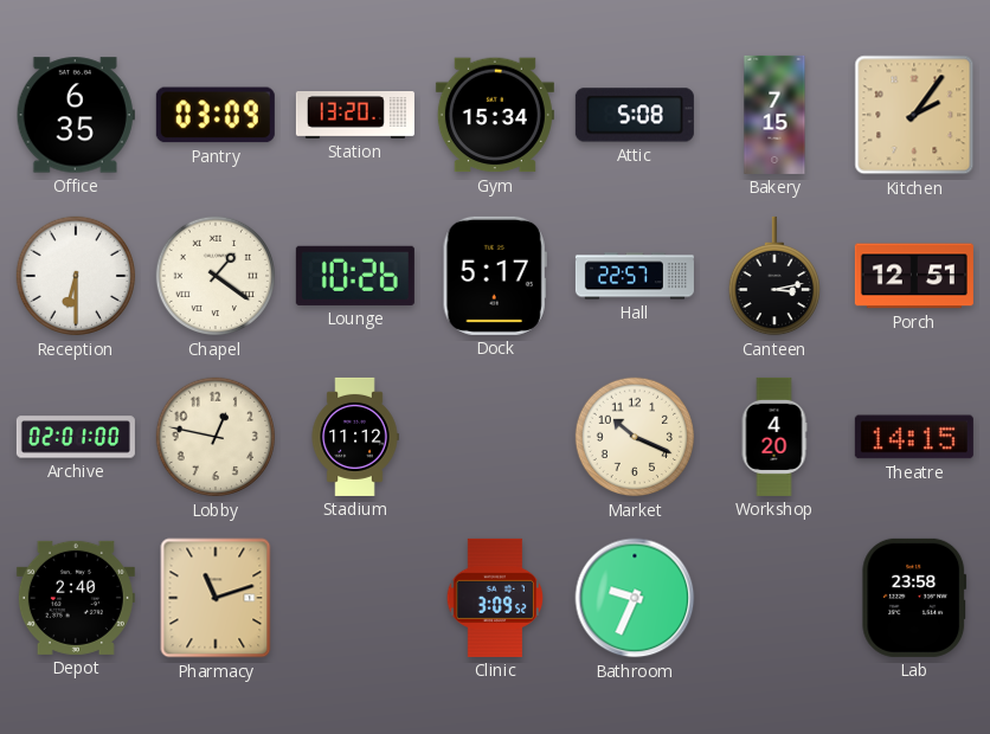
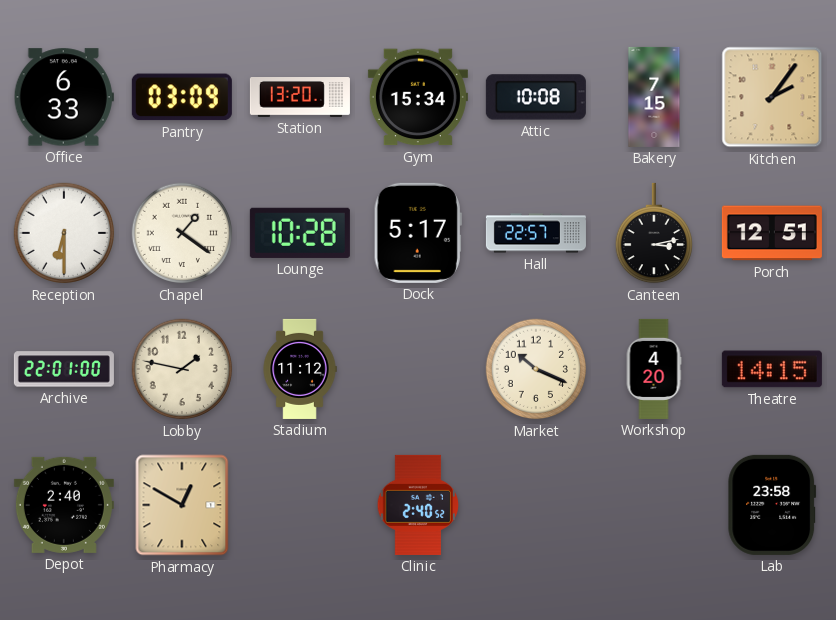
Office: 6:35 -> 6:33
Attic: 5:08 -> 10:08
Lounge: 10:26 -> 10:28
Archive: 02:01 -> 22:01
Lobby: 12:47 -> 1:47
Pharmacy: 11:12 -> 12:50
Clinic: 3:09 -> 2:40
Bathroom: 9:34 -> none
